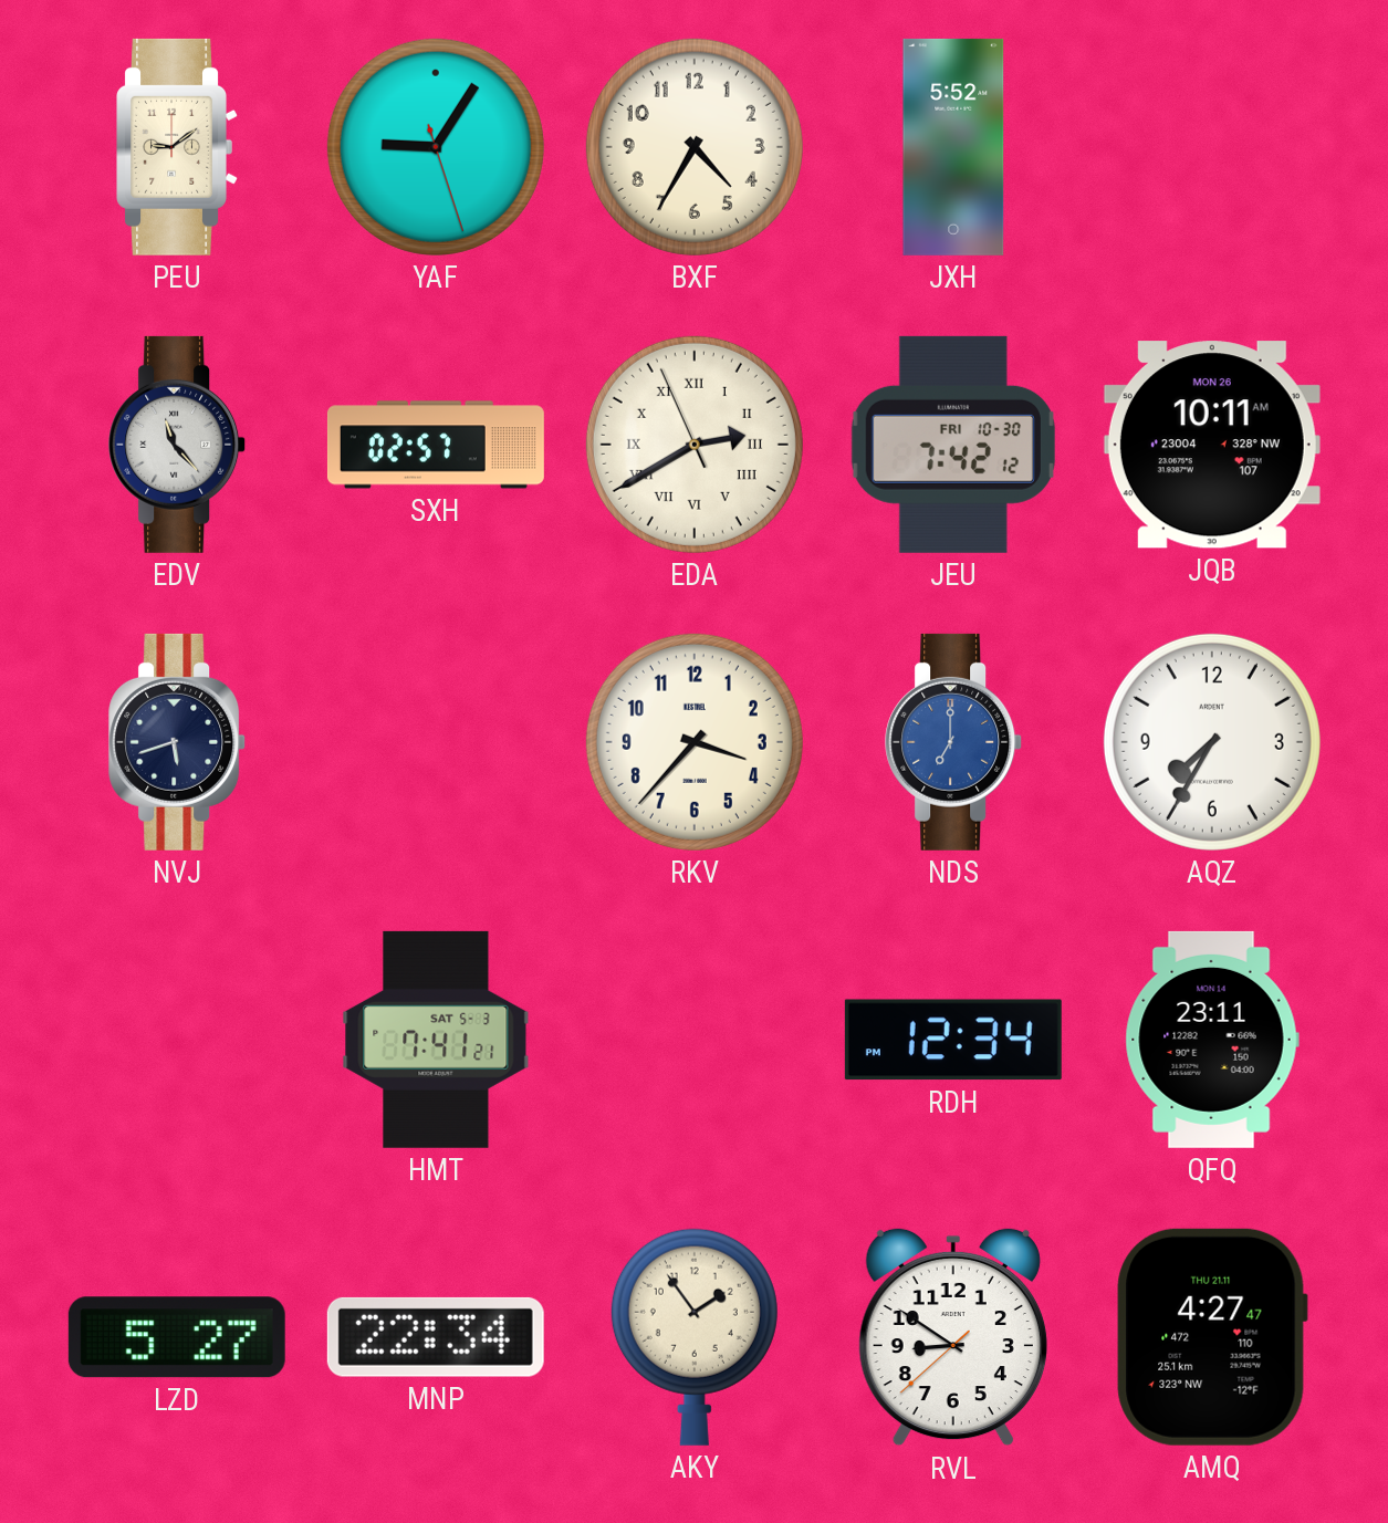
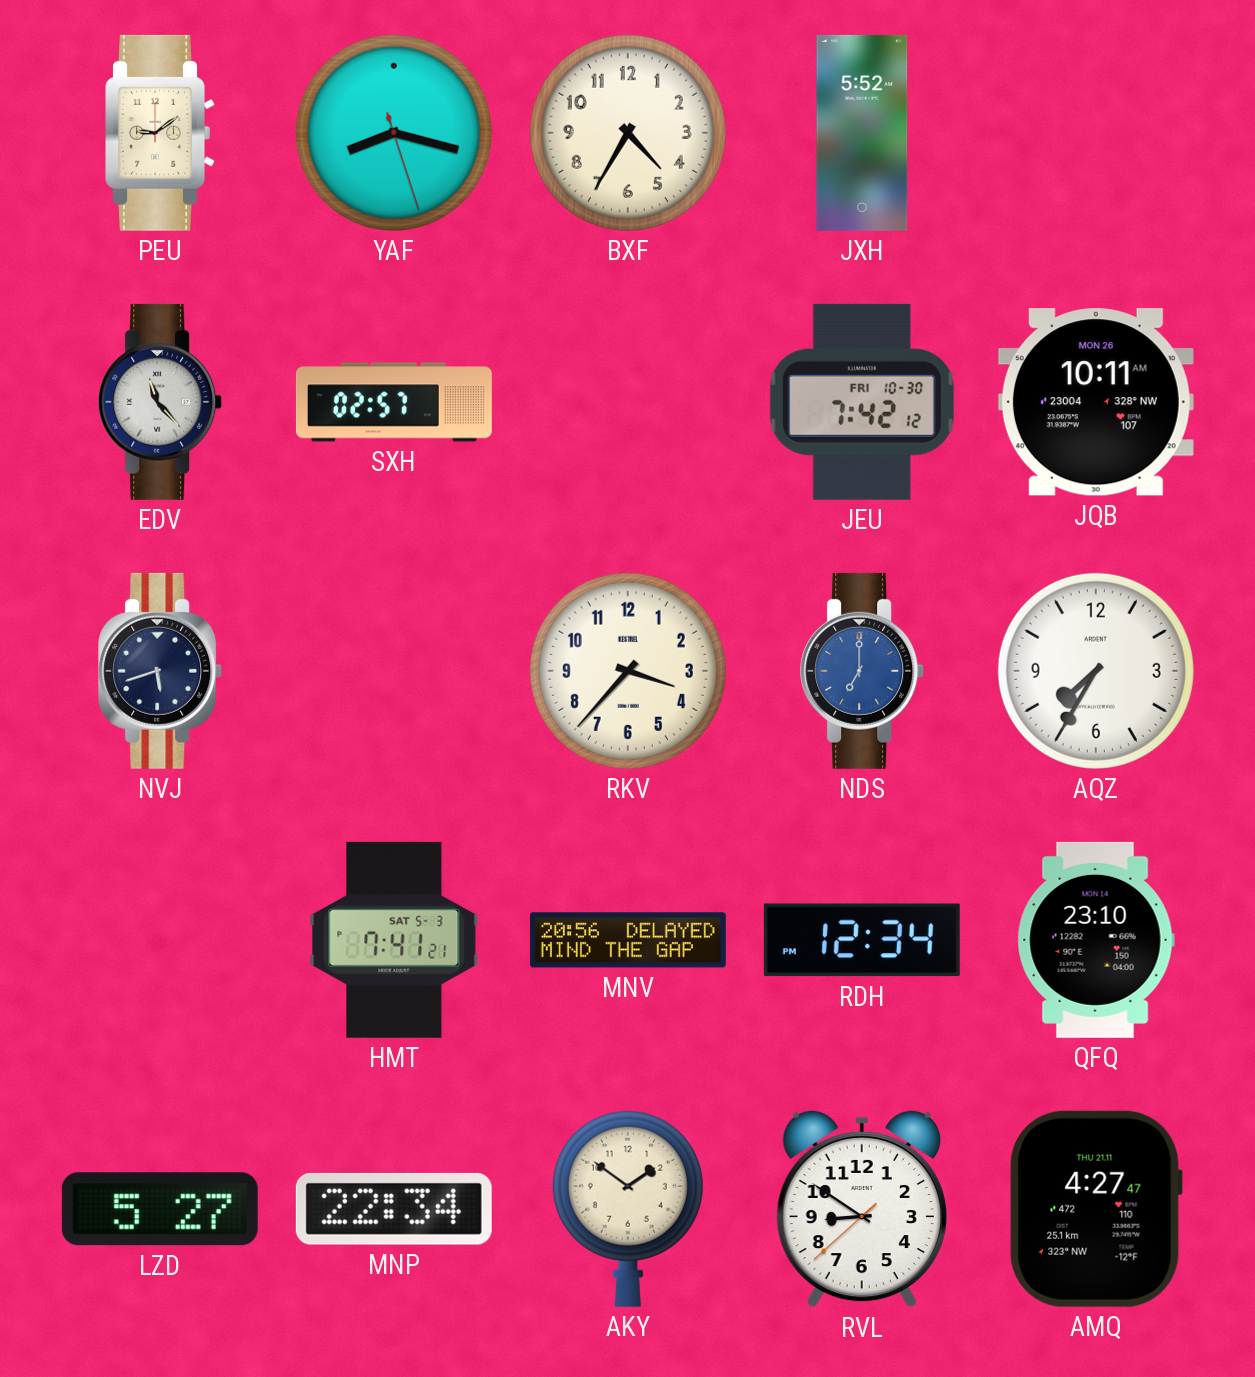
YAF: 9:05 -> 8:17
EDA: 2:39 -> none
MNV: none -> 20:56
QFQ: 23:11 -> 23:10
AKY: 1:54 -> 1:51
